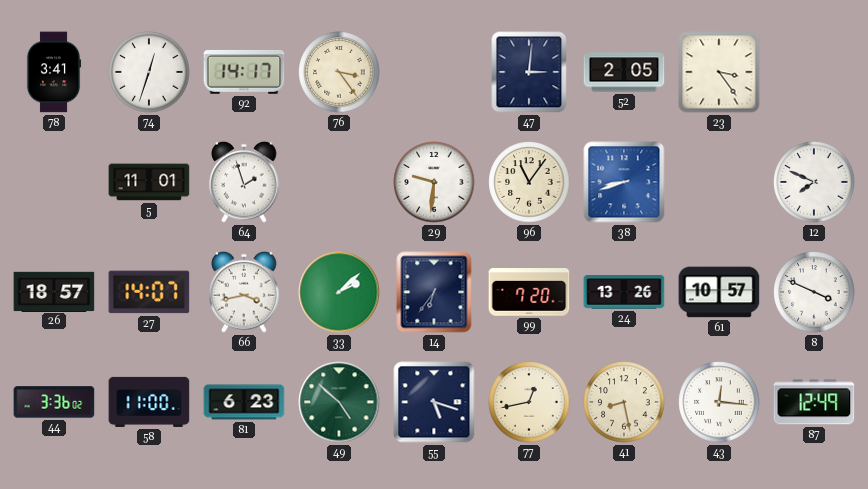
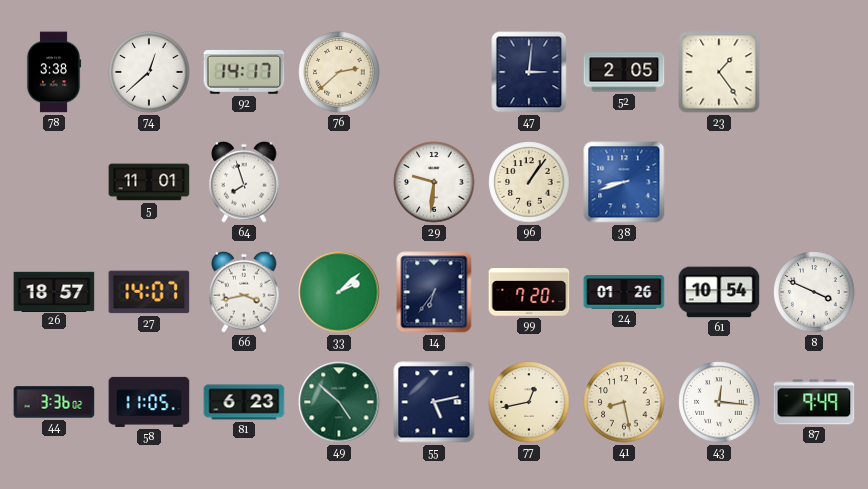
78: 3:41 -> 3:38
74: 12:33 -> 12:38
76: 3:24 -> 2:38
23: 3:24 -> 1:24
64: 1:57 -> 7:57
96: 11:06 -> 1:06
12: 7:49 -> none
24: 13:26 -> 01:26
61: 10:57 -> 10:54
58: 11:00 -> 11:05
55: 5:18 -> 5:13
87: 12:49 -> 9:49
